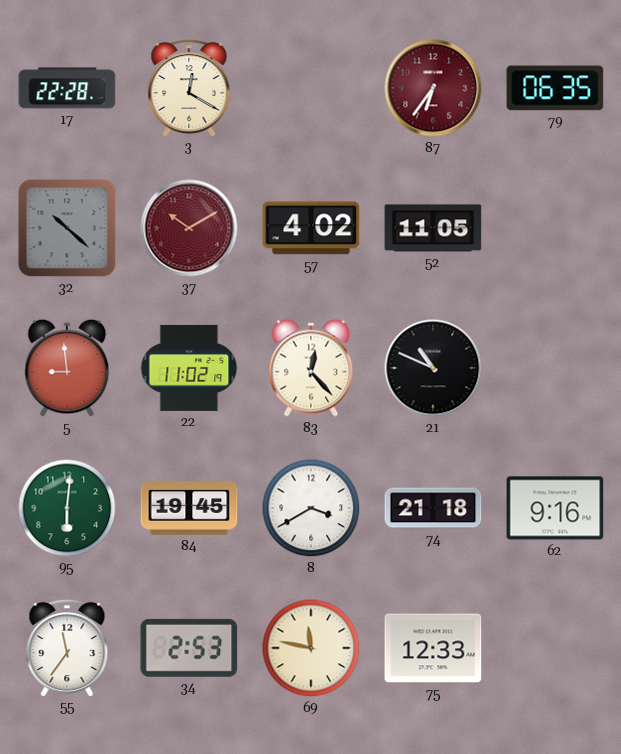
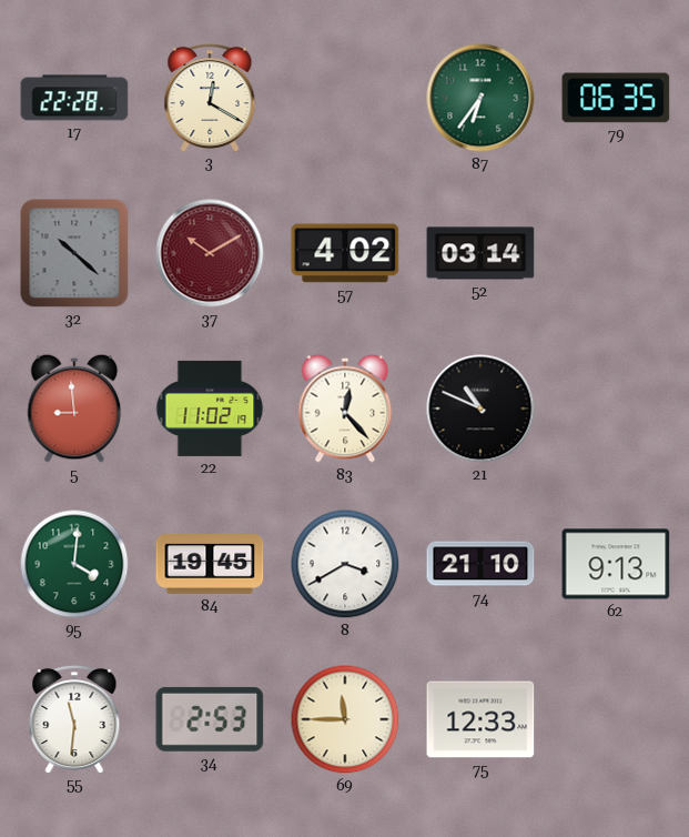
87 dial: burgundy -> green
52: 11:05 -> 03:14
95: 6:01 -> 4:01
74: 21:18 -> 21:10
62: 9:16 -> 9:13
55: 11:36 -> 11:31
69: 11:47 -> 11:45
